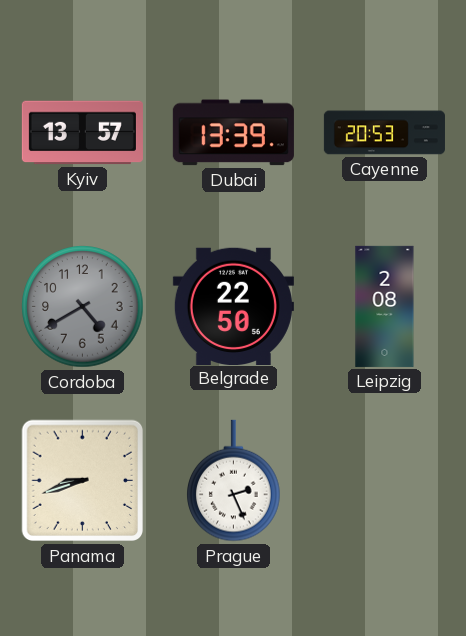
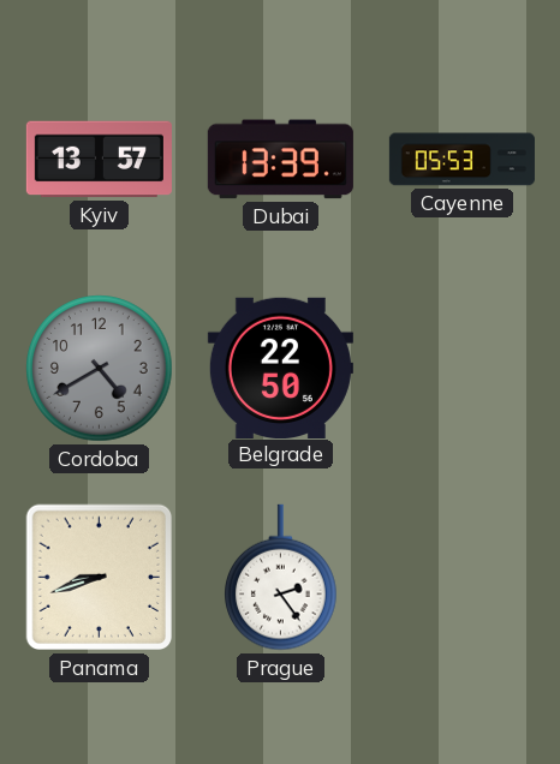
Cayenne: 20:53 -> 05:53
Leipzig: 2:08 -> none
Prague: 2:26 -> 2:24
